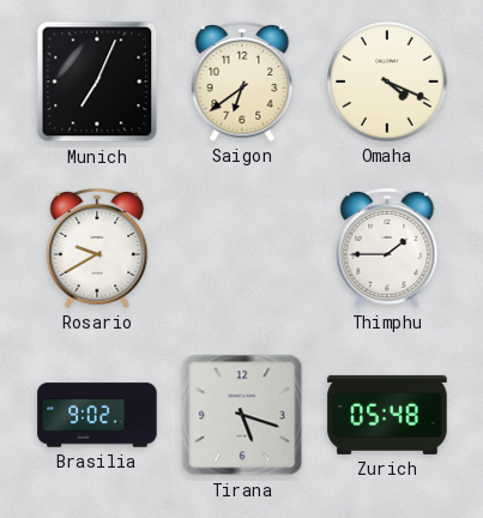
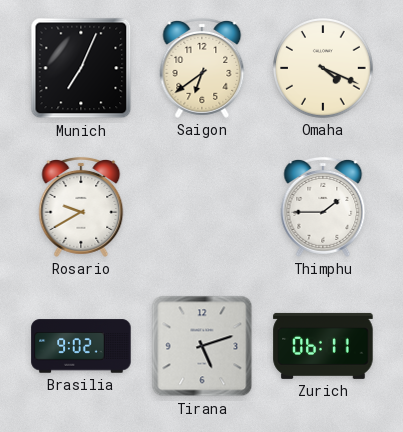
Tirana: 5:18 -> 5:12
Zurich: 05:48 -> 06:11
